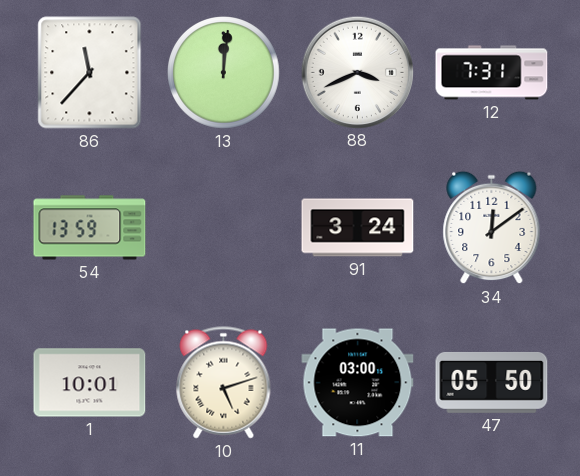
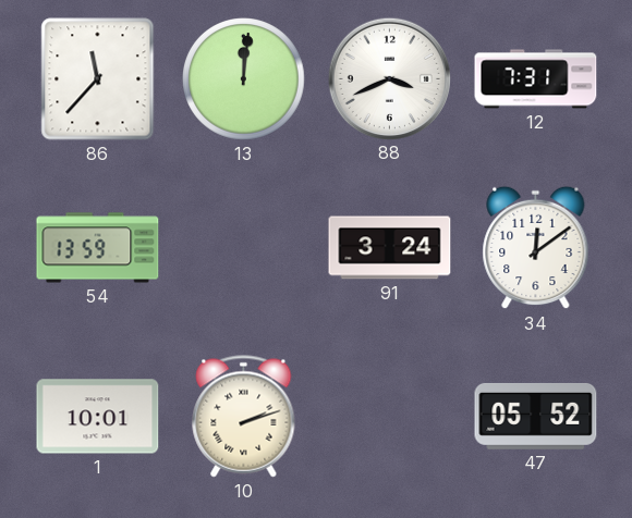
10: 5:12 -> 2:12
11: 03:00 -> none
47: 05:50 -> 05:52
